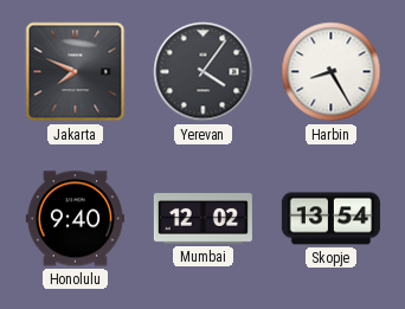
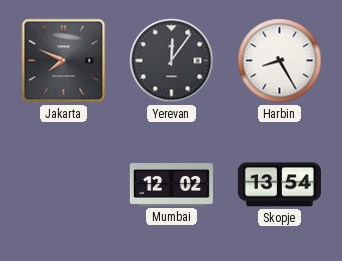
Yerevan: 4:06 -> 12:06
Honolulu: 9:40 -> none
